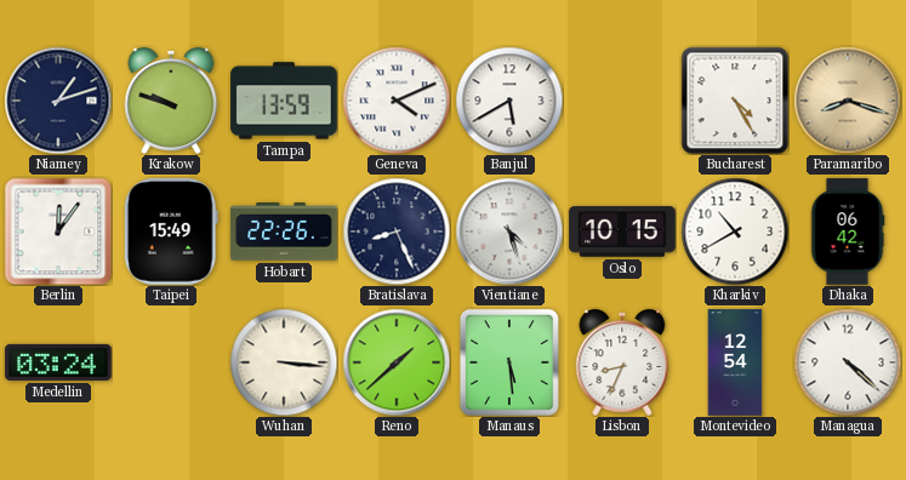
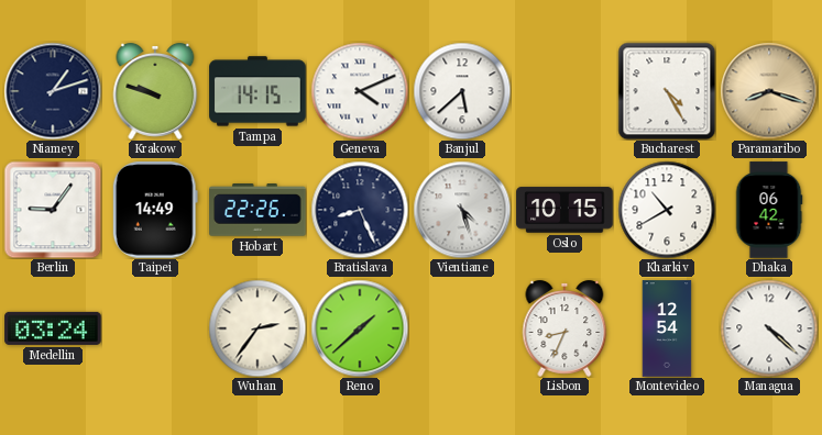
Tampa: 13:59 -> 14:15
Banjul: 5:40 -> 5:38
Berlin: 12:06 -> 9:06
Taipei: 15:49 -> 14:49
Wuhan: 3:16 -> 2:36
Manaus: 5:29 -> none
